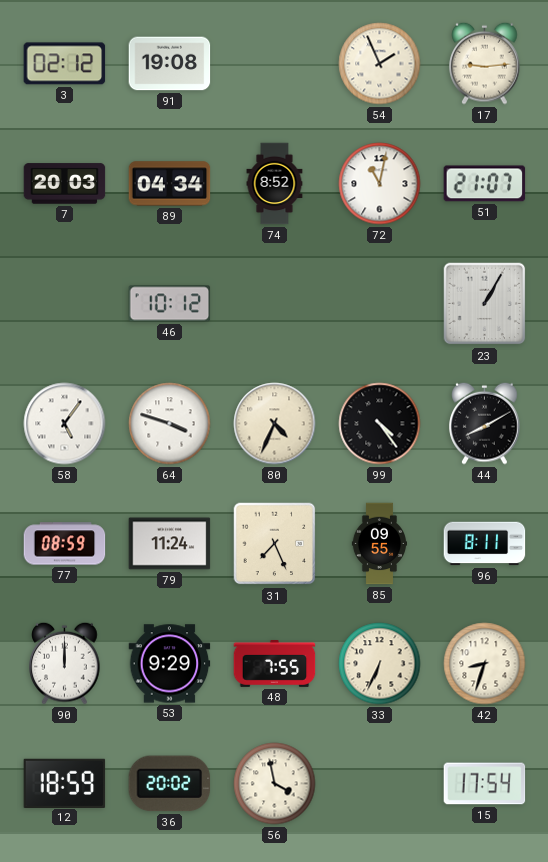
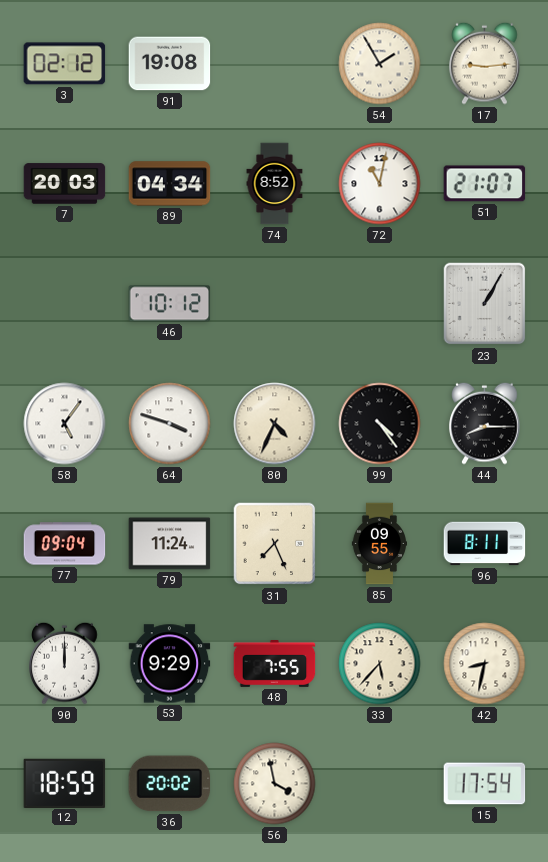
54: 1:56 -> 1:55
44: 8:10 -> 8:15
77: 08:59 -> 09:04
33: 6:34 -> 5:37
42: 8:33 -> 8:32
